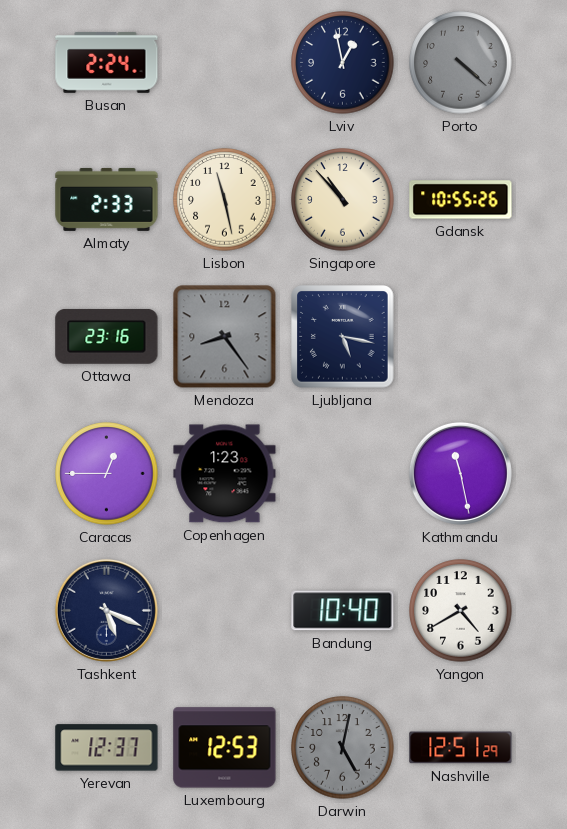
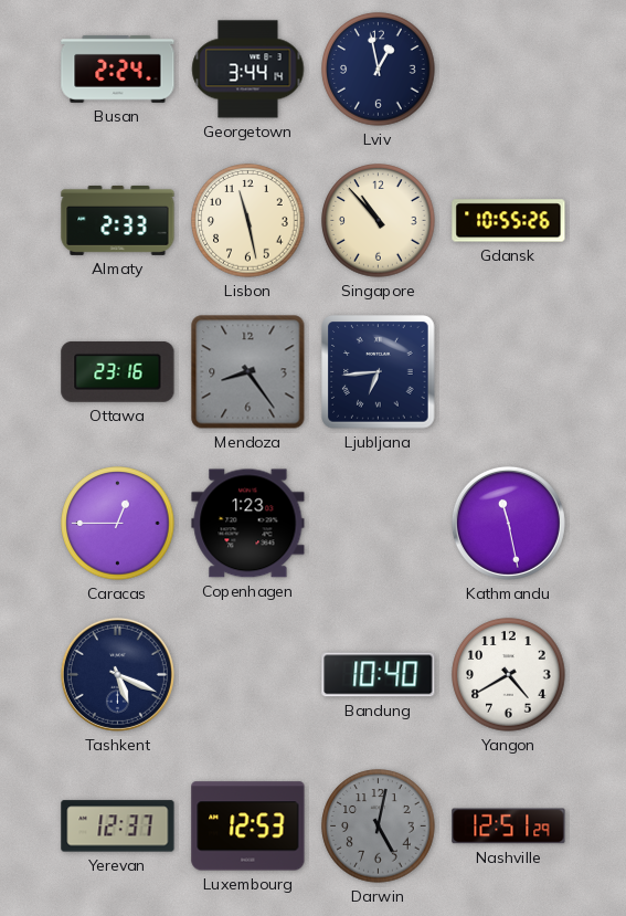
Georgetown: none -> 3:44
Porto: 4:22 -> none
Ljubljana: 5:17 -> 6:44
